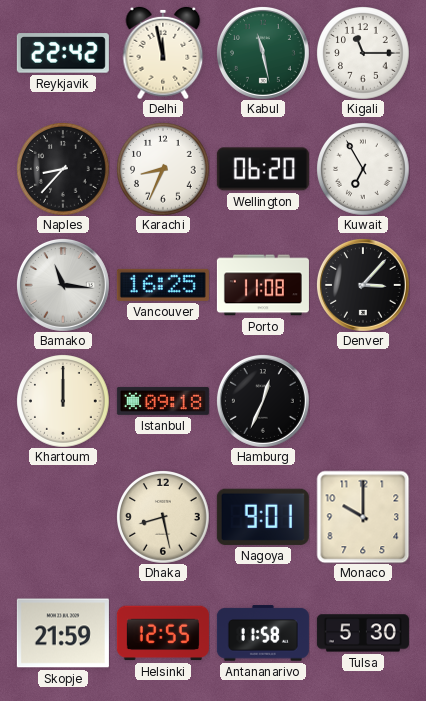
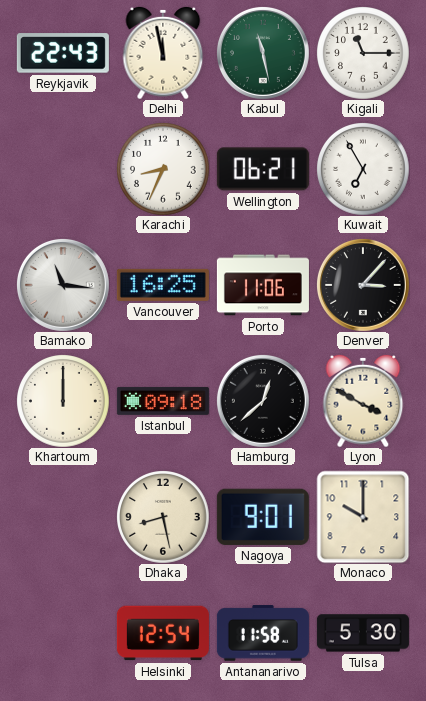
Reykjavik: 22:42 -> 22:43
Naples: 8:37 -> none
Wellington: 06:20 -> 06:21
Porto: 11:08 -> 11:06
Hamburg: 12:34 -> 12:38
Lyon: none -> 3:50
Skopje: 21:59 -> none
Helsinki: 12:55 -> 12:54
